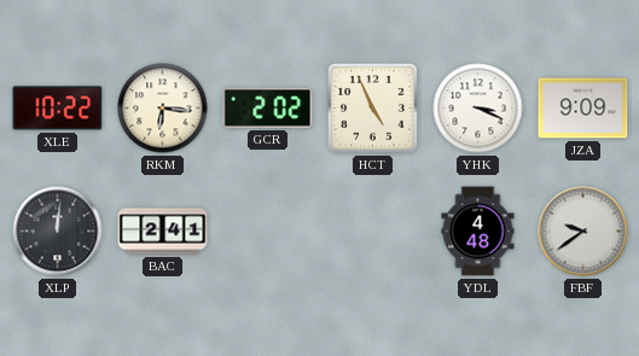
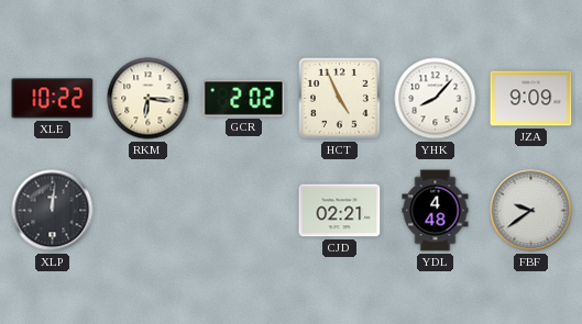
YHK: 3:19 -> 8:07
BAC: 2:41 -> none
CJD: none -> 02:21
